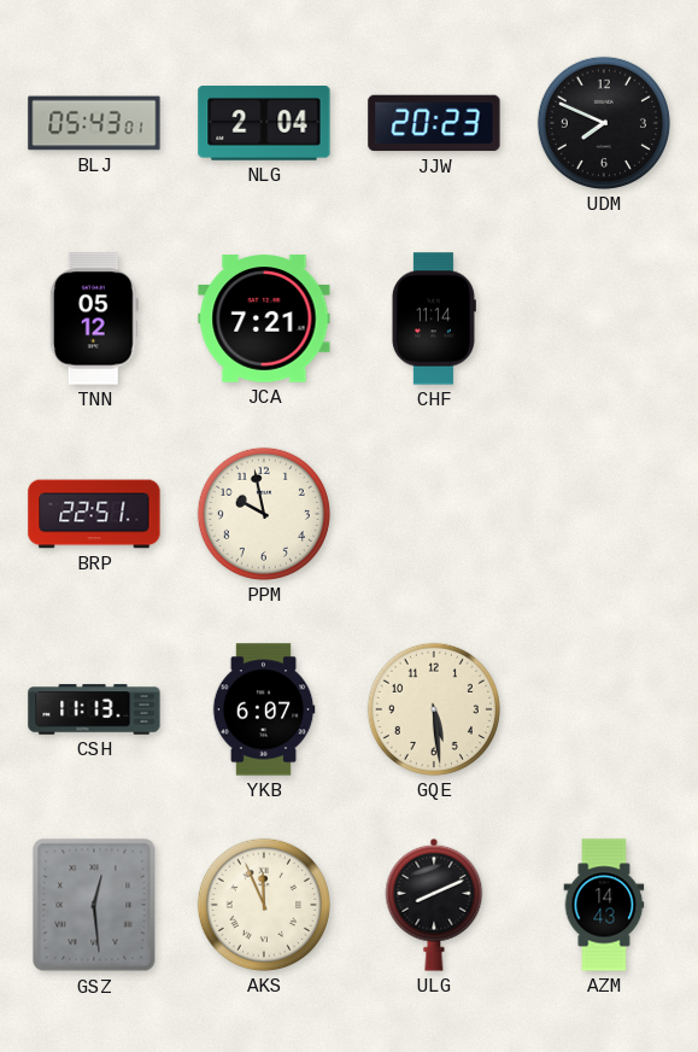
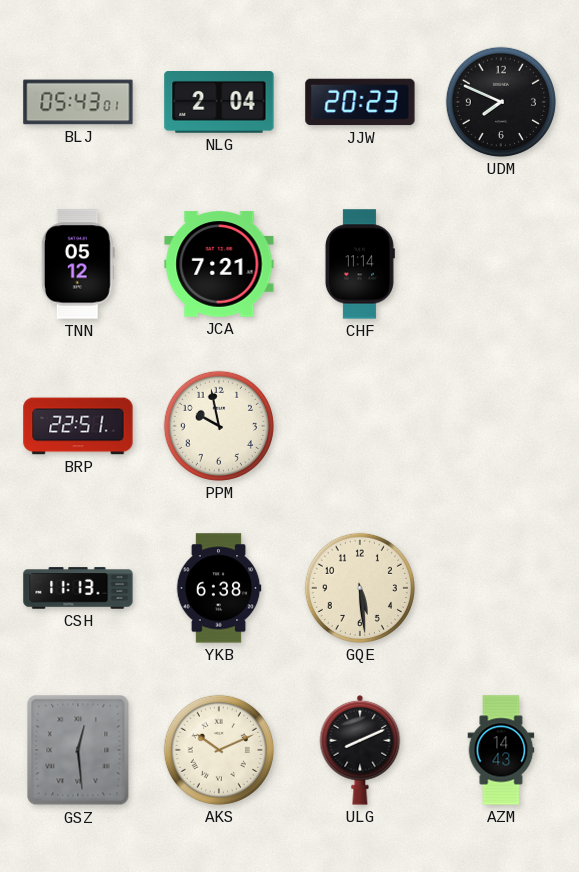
YKB: 6:07 -> 6:38
AKS: 11:56 -> 10:11
